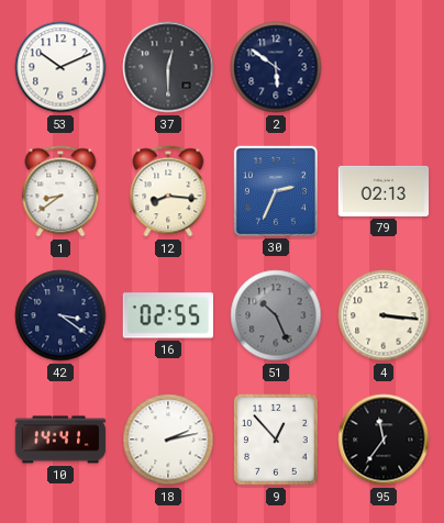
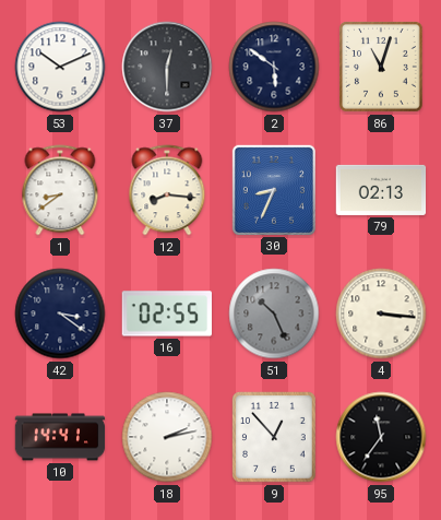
86: none -> 11:03
30: 2:34 -> 8:34
